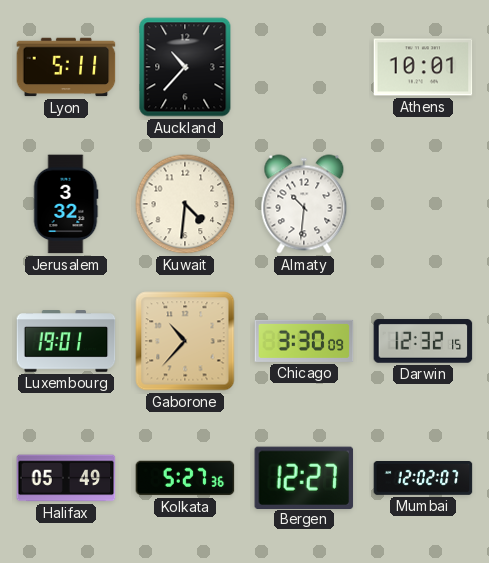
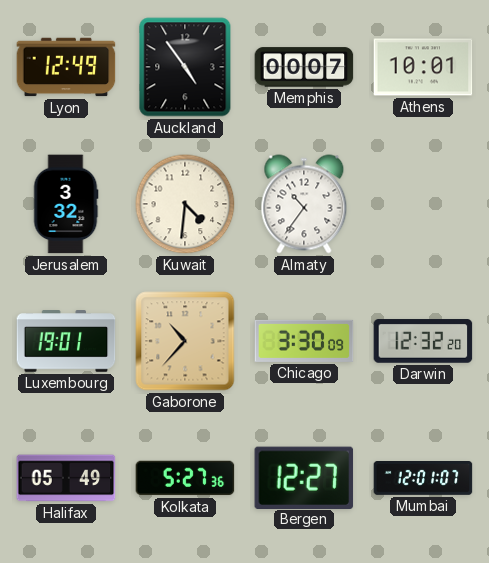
Lyon: 5:11 -> 12:49
Auckland: 10:37 -> 4:54
Memphis: none -> 00:07
Almaty: 10:31 -> 10:36
Darwin: 12:32:15 -> 12:32:20
Mumbai: 12:02 -> 12:01
